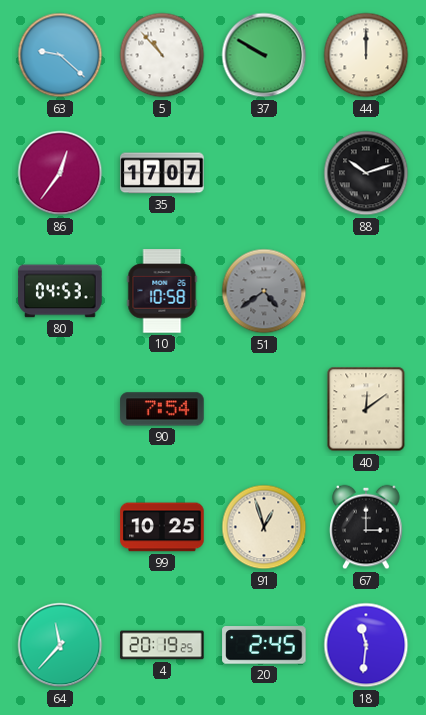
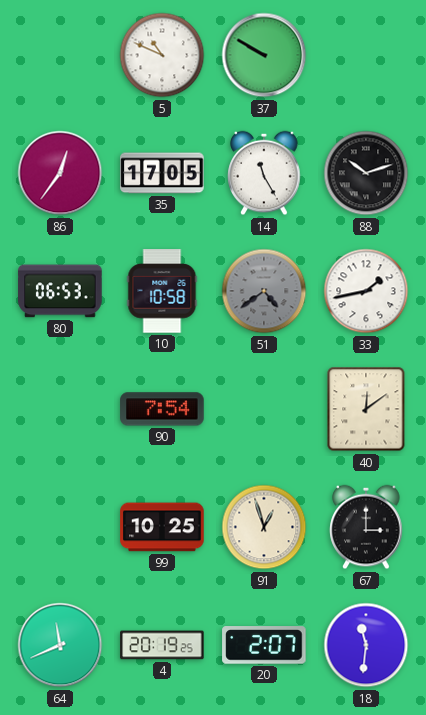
63: 9:22 -> none
5: 10:53 -> 10:49
44: 12:00 -> none
35: 17:07 -> 17:05
14: none -> 11:25
80: 04:53 -> 06:53
33: none -> 1:43
64: 11:37 -> 11:41
20: 2:45 -> 2:07
